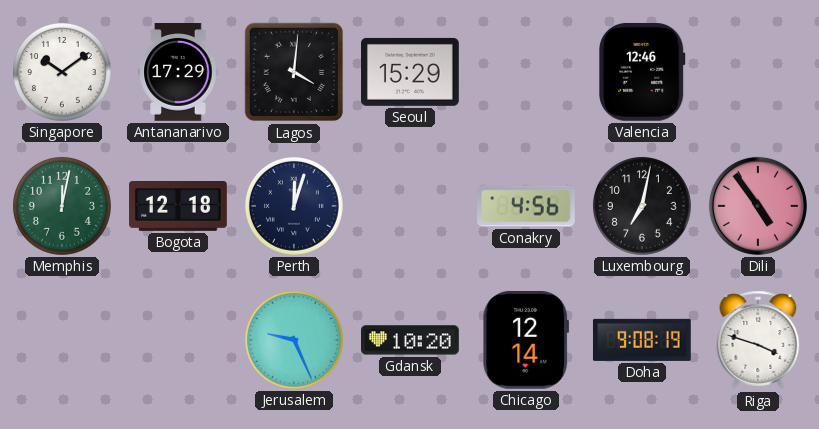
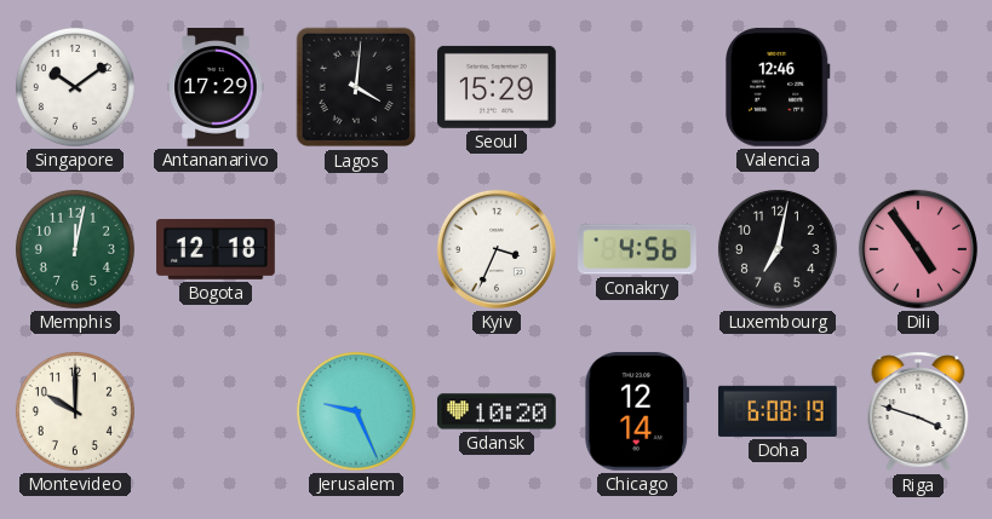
Perth: 12:03 -> none
Kyiv: none -> 3:34
Montevideo: none -> 10:00
Doha: 9:08 -> 6:08
